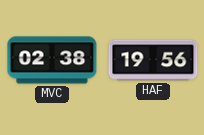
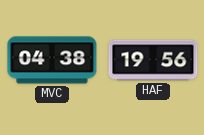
MVC: 02:38 -> 04:38
